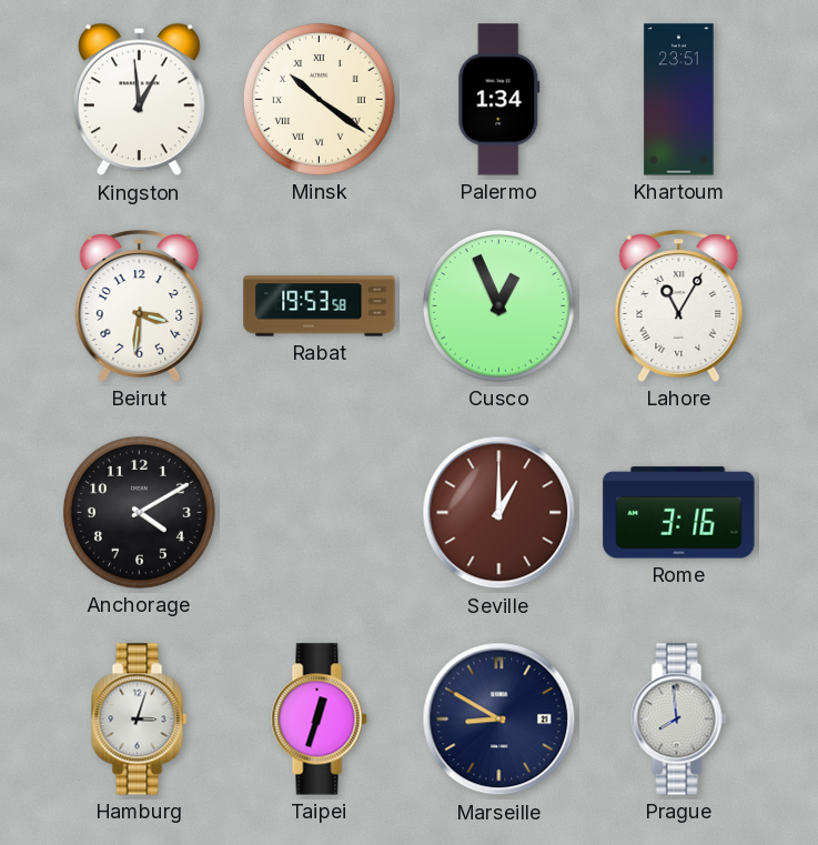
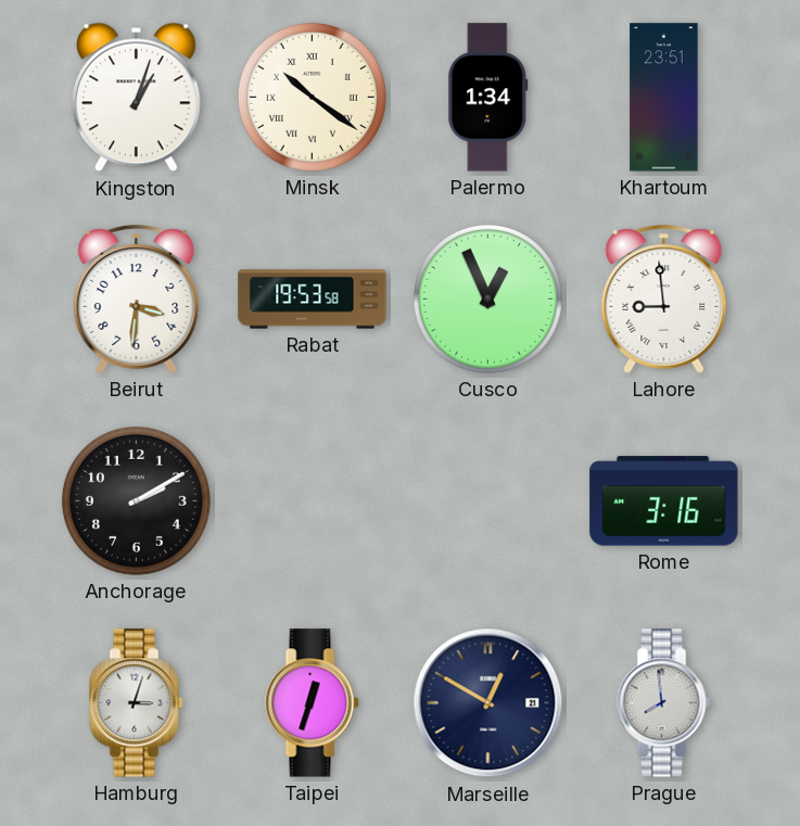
Kingston: 12:59 -> 1:03
Lahore: 11:05 -> 8:59
Anchorage: 4:10 -> 2:10
Seville: 1:00 -> none
Marseille: 8:50 -> 12:50
